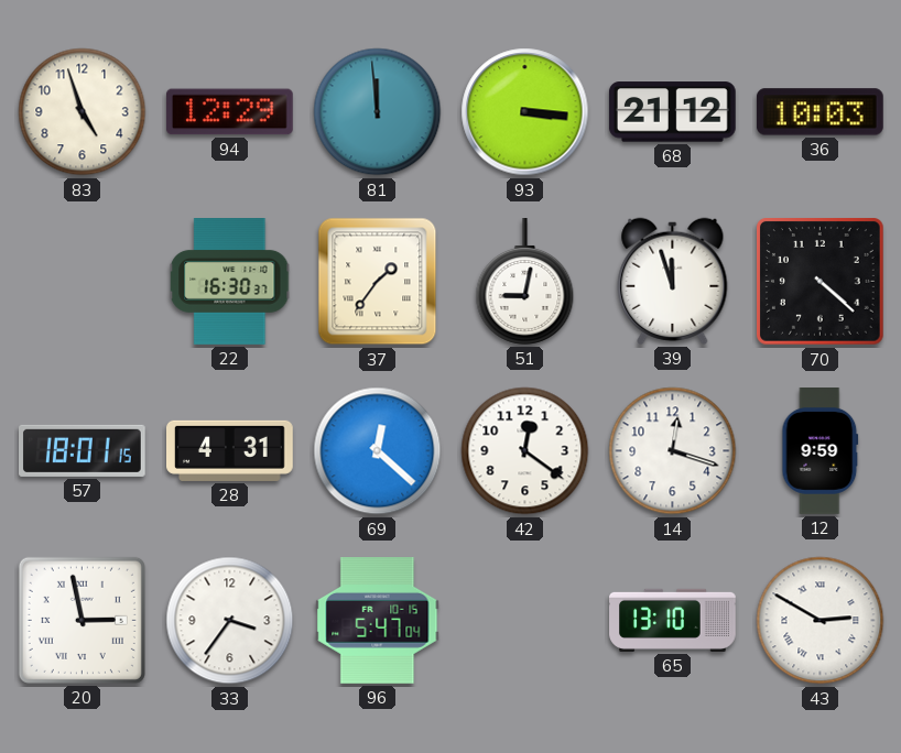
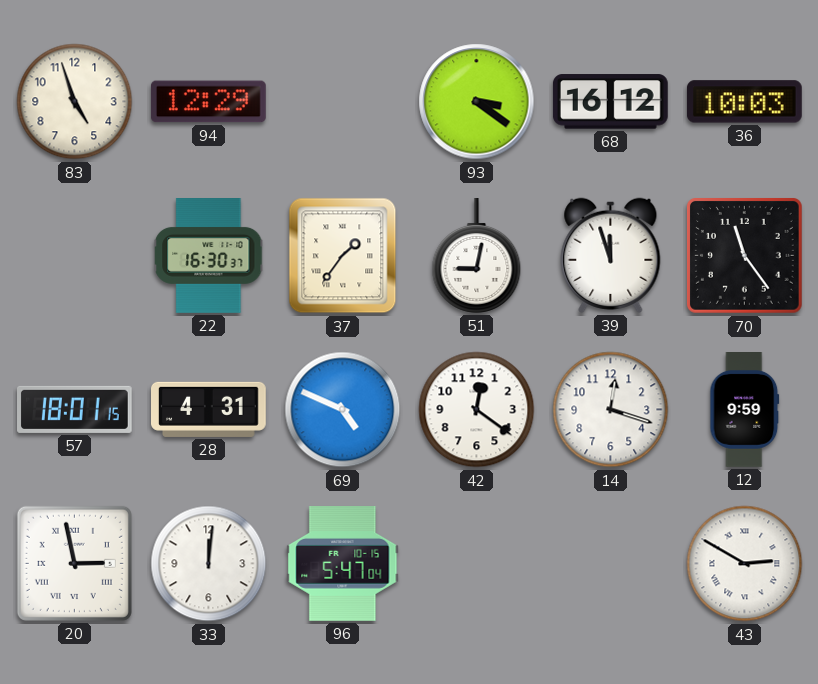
81: 11:59 -> none
93: 3:16 -> 3:21
68: 21:12 -> 16:12
70: 4:22 -> 11:24
69: 12:22 -> 4:49
33: 3:36 -> 12:01
65: 13:10 -> none
